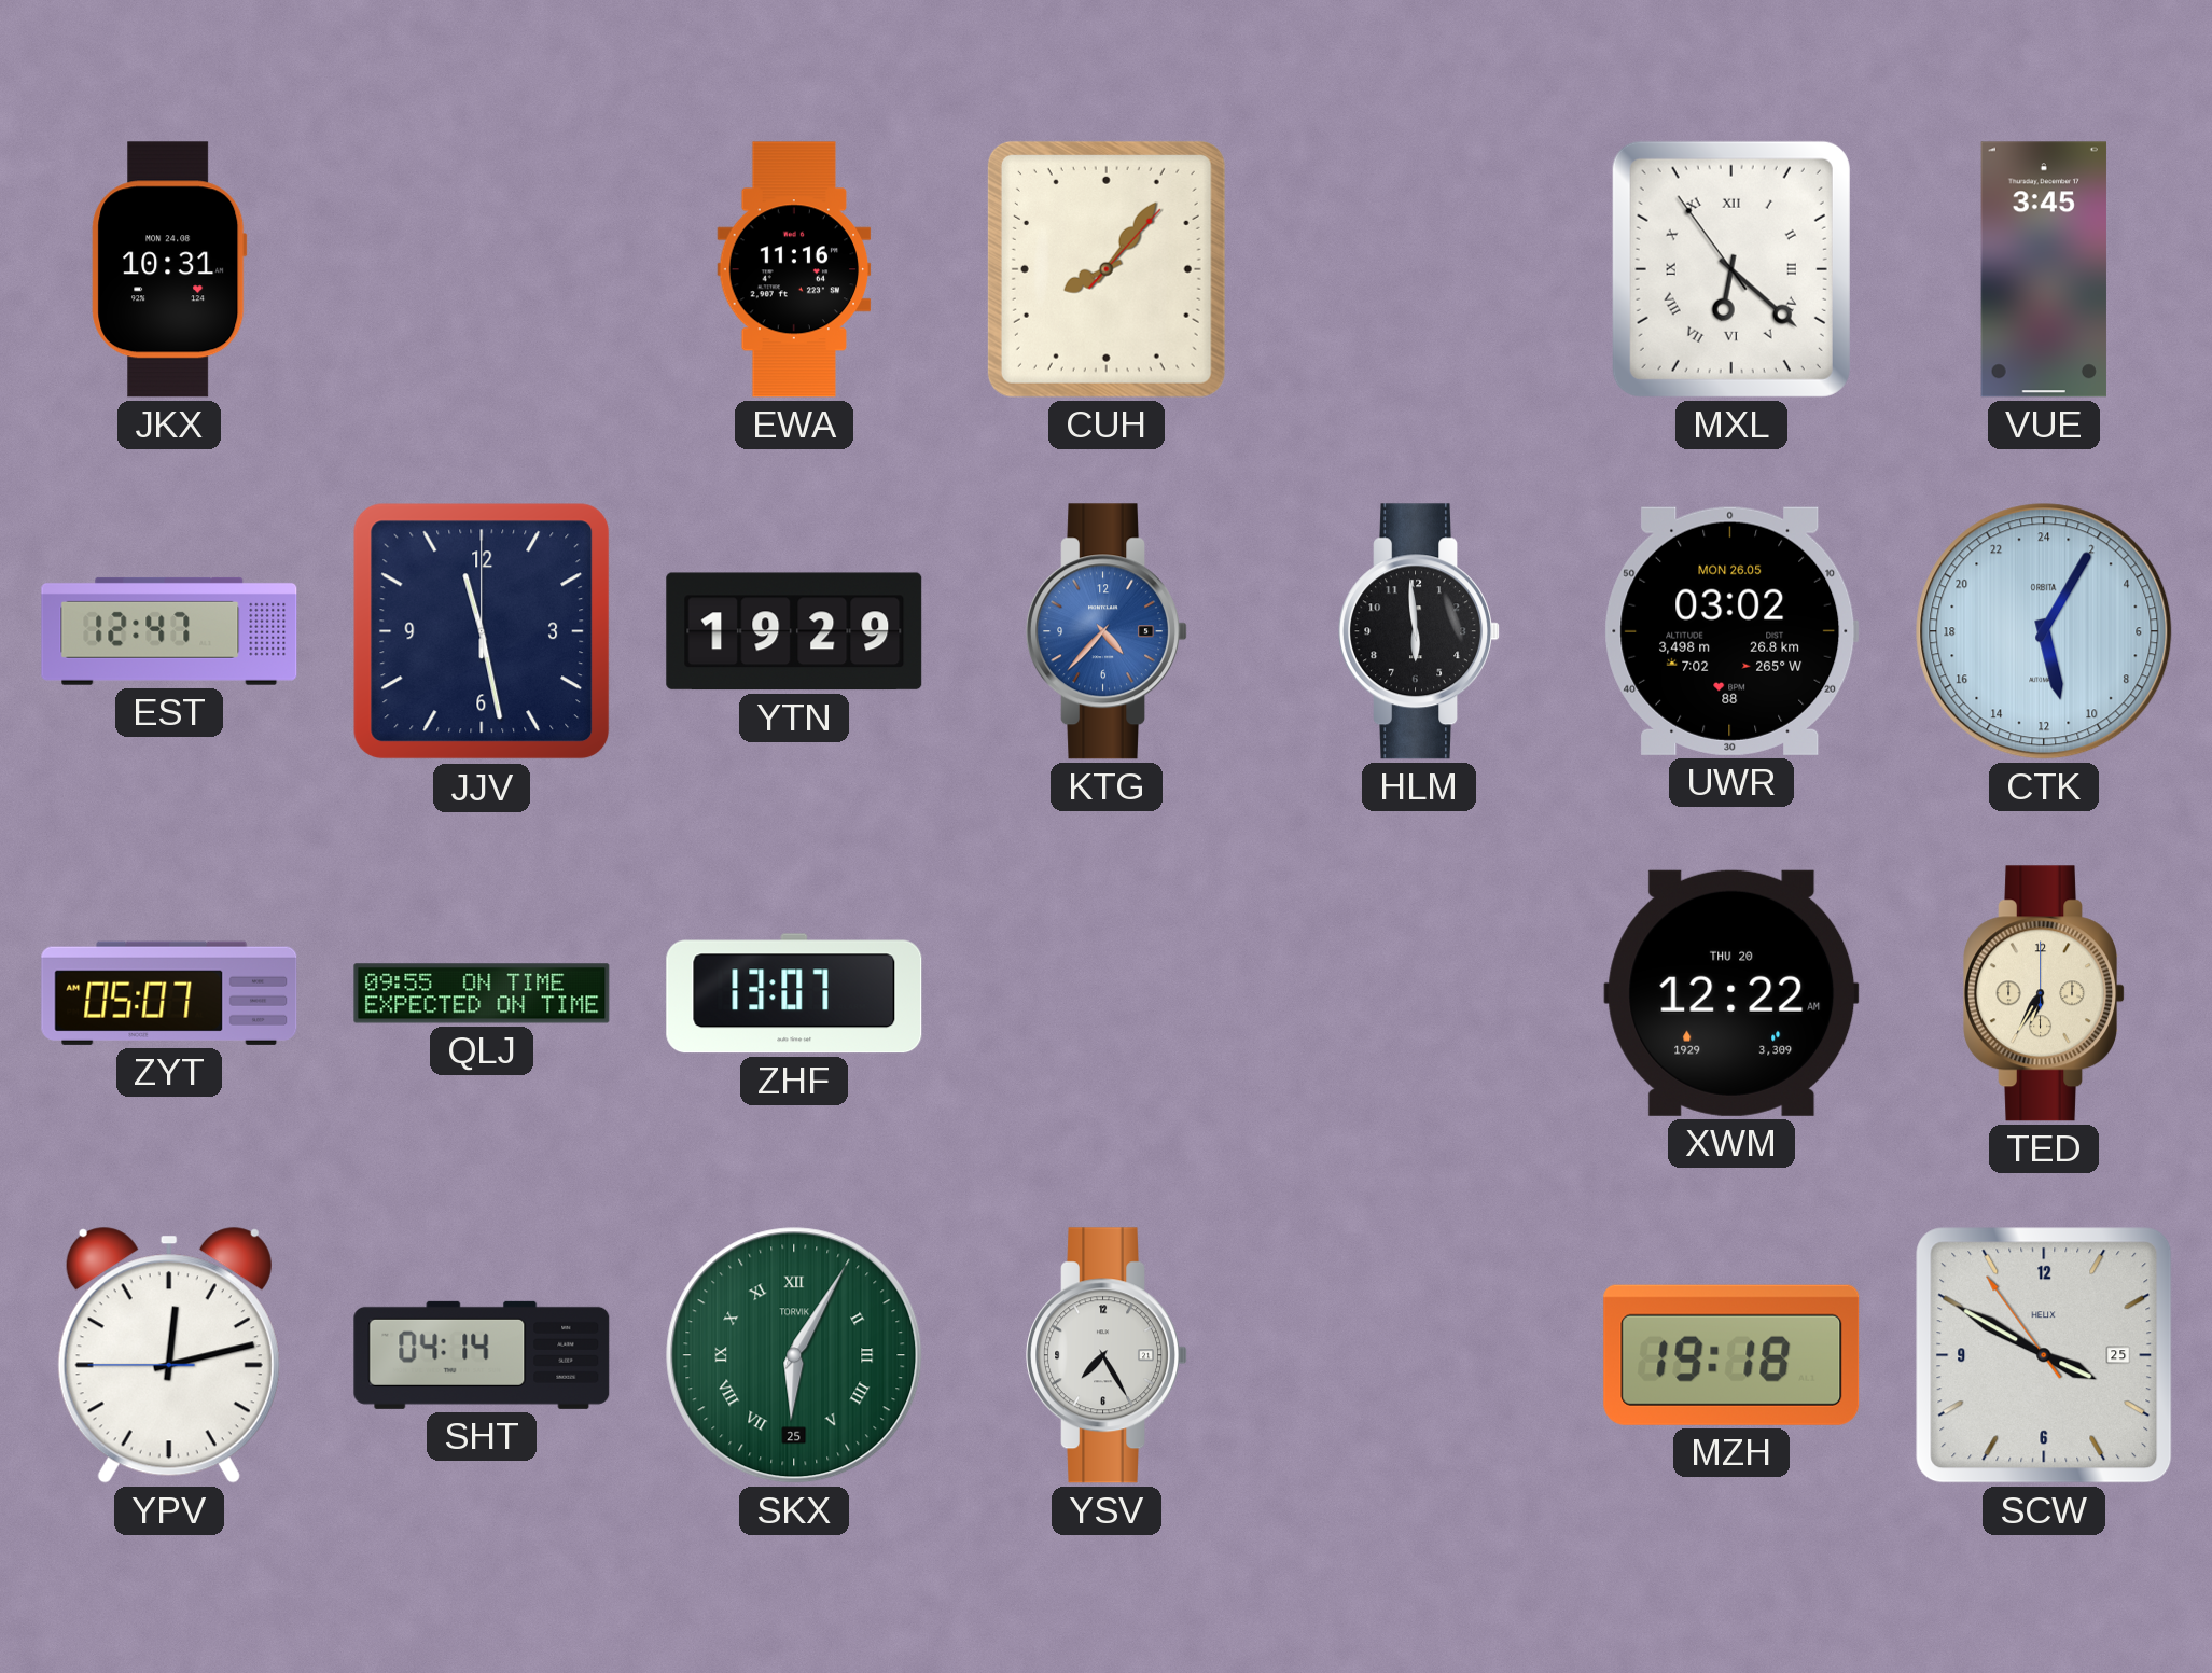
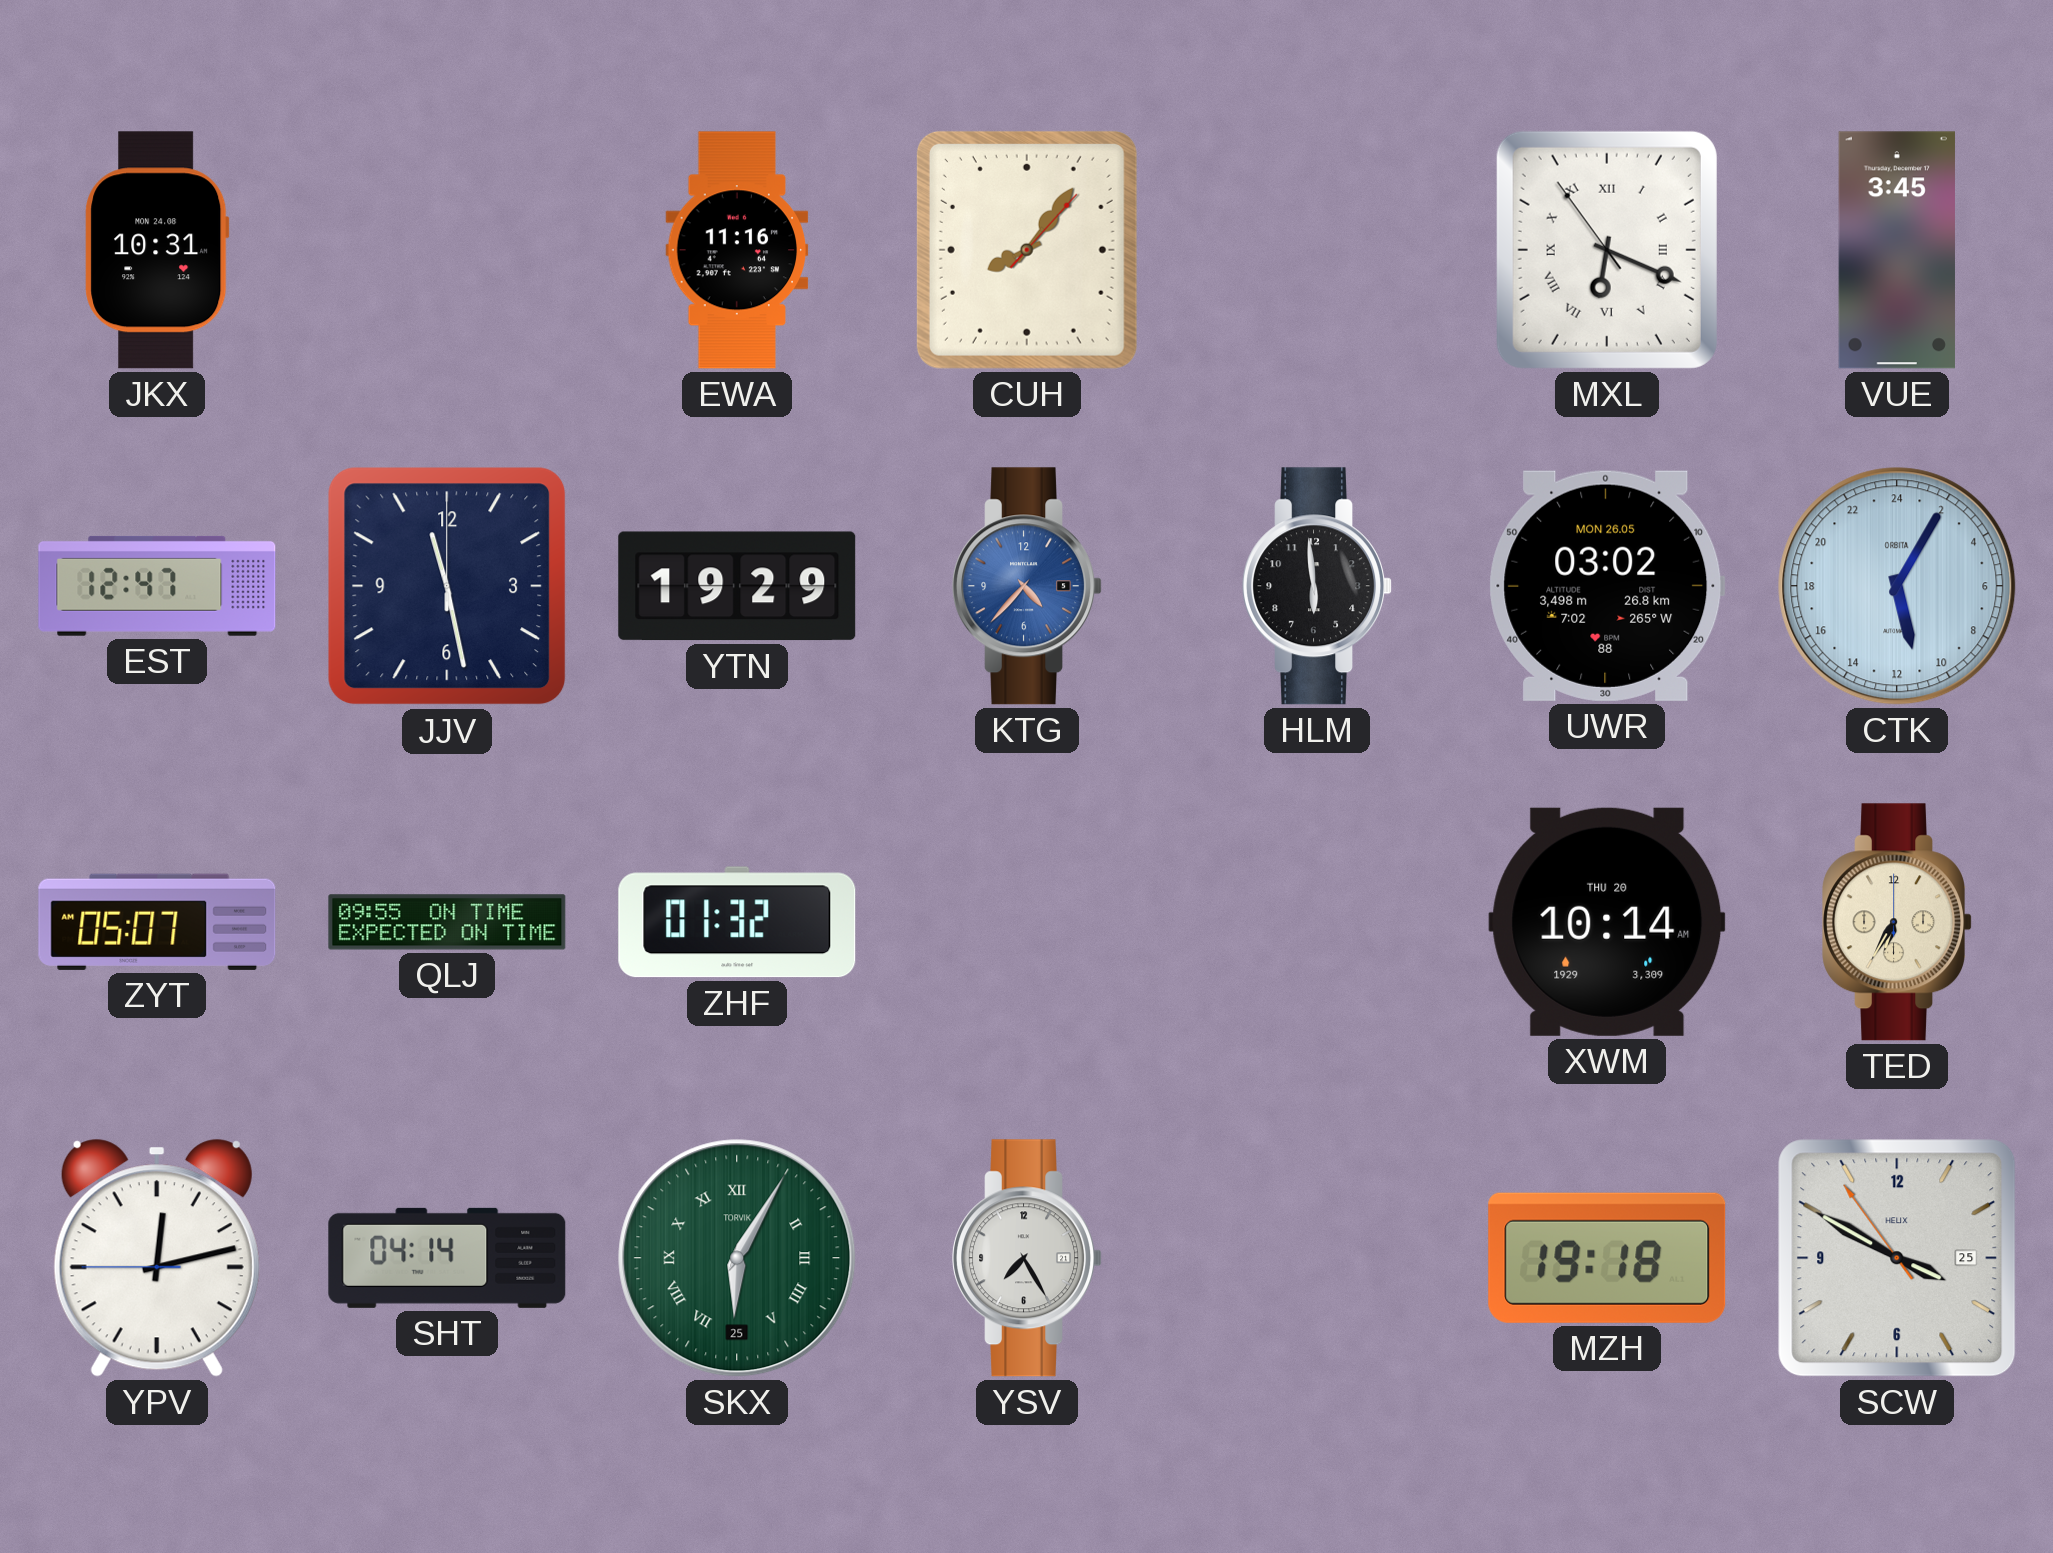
MXL: 6:21 -> 6:18
ZHF: 13:07 -> 01:32
XWM: 12:22 -> 10:14
